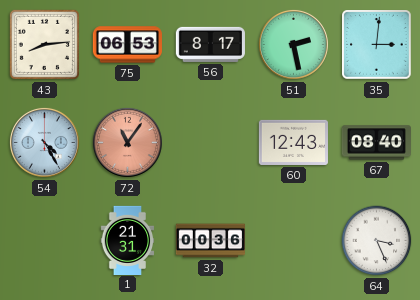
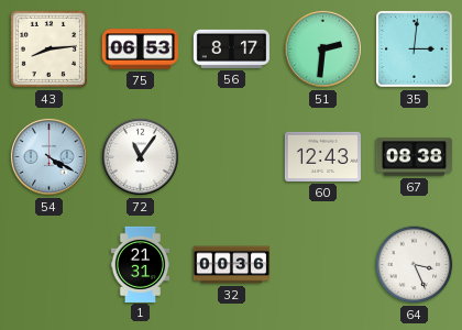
51: 2:28 -> 2:31
54: 4:25 -> 4:20
72 dial: salmon -> white
67: 08:40 -> 08:38
